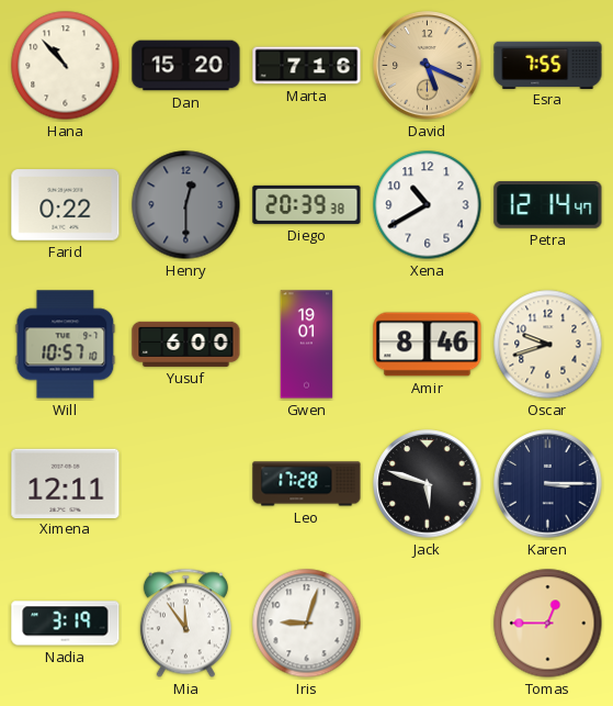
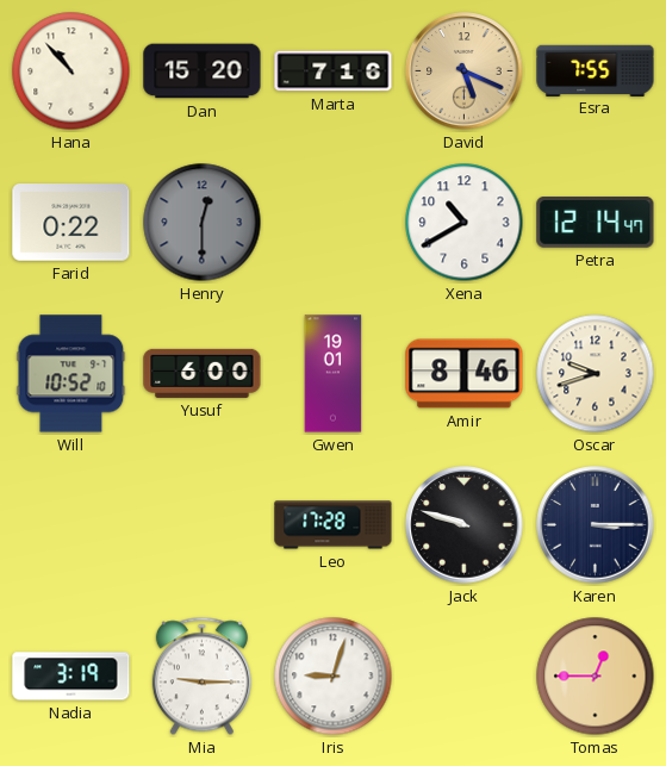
Diego: 20:39 -> none
Will: 10:57 -> 10:52
Ximena: 12:11 -> none
Jack: 5:48 -> 9:48
Mia: 11:54 -> 9:15
